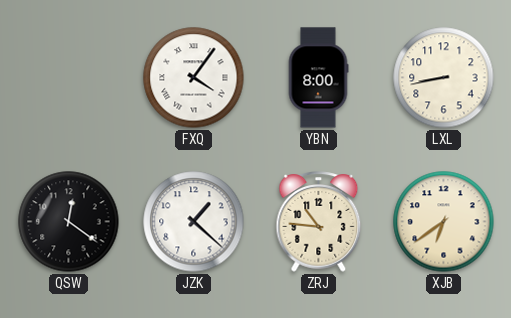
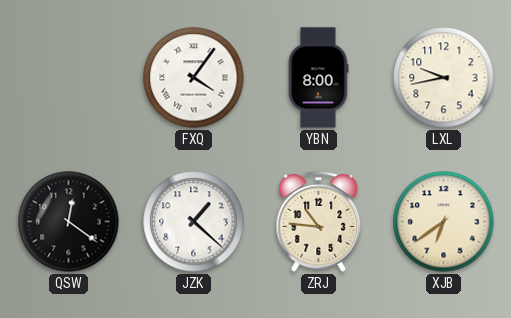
LXL: 8:43 -> 9:43
